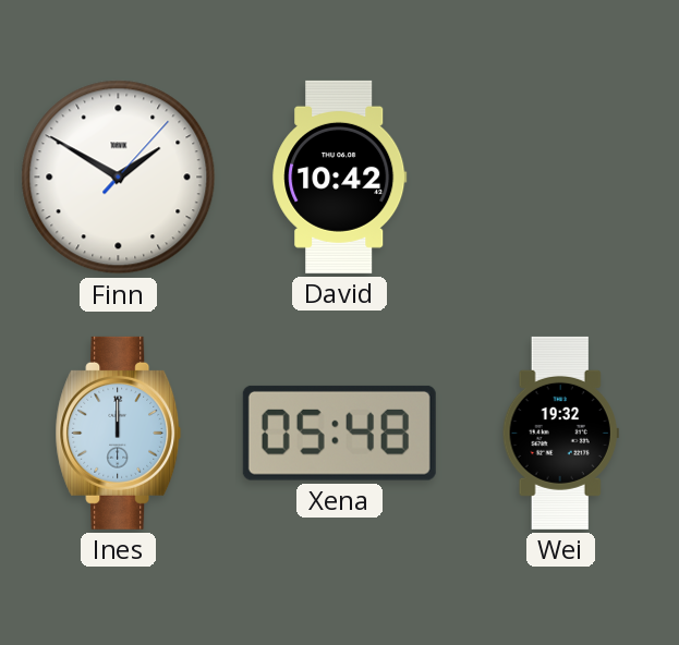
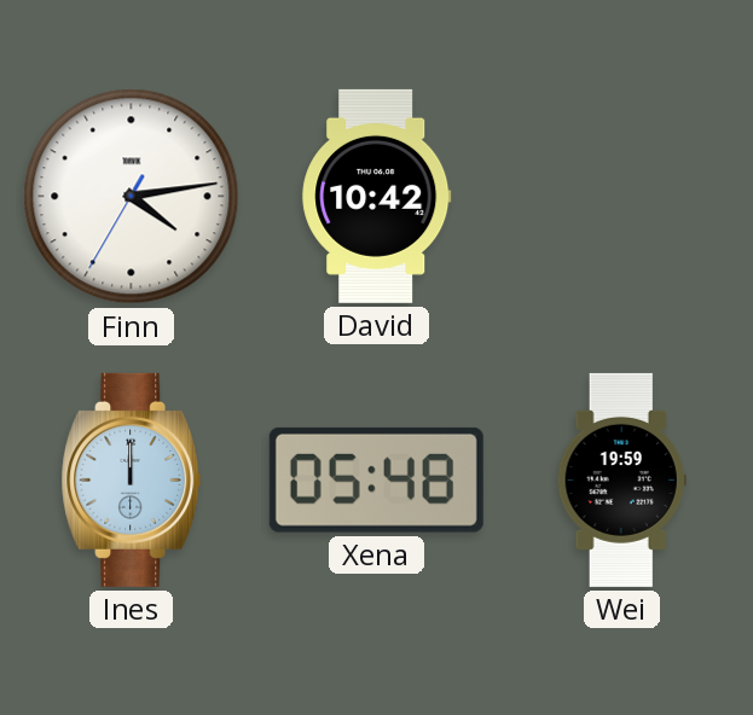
Finn: 1:50 -> 4:13
Wei: 19:32 -> 19:59
